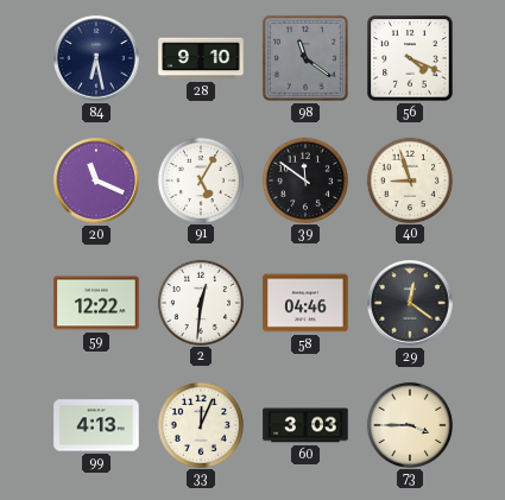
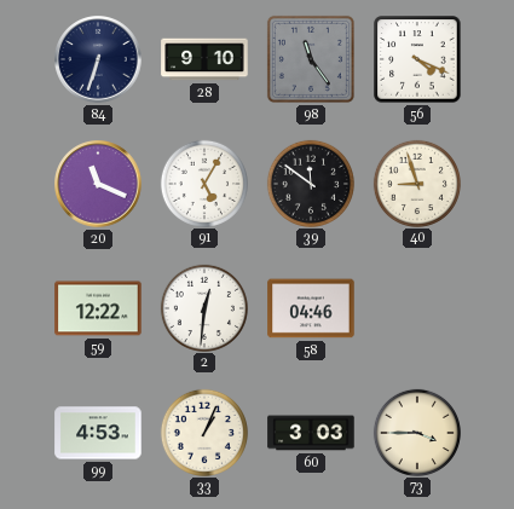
84: 6:28 -> 6:33
98: 11:21 -> 11:24
29: 12:21 -> none
99: 4:13 -> 4:53
33: 12:04 -> 1:04
